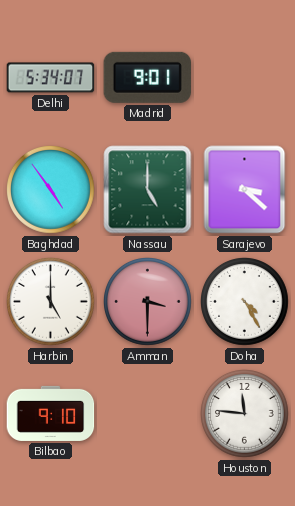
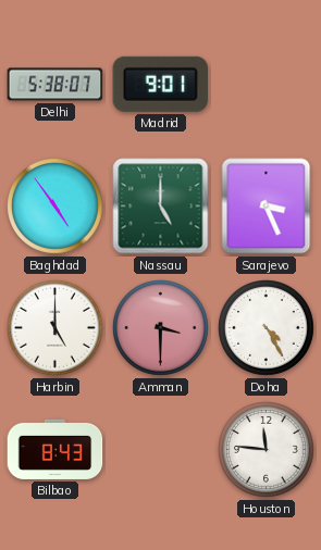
Delhi: 5:34 -> 5:38
Sarajevo: 3:22 -> 3:26
Bilbao: 9:10 -> 8:43
